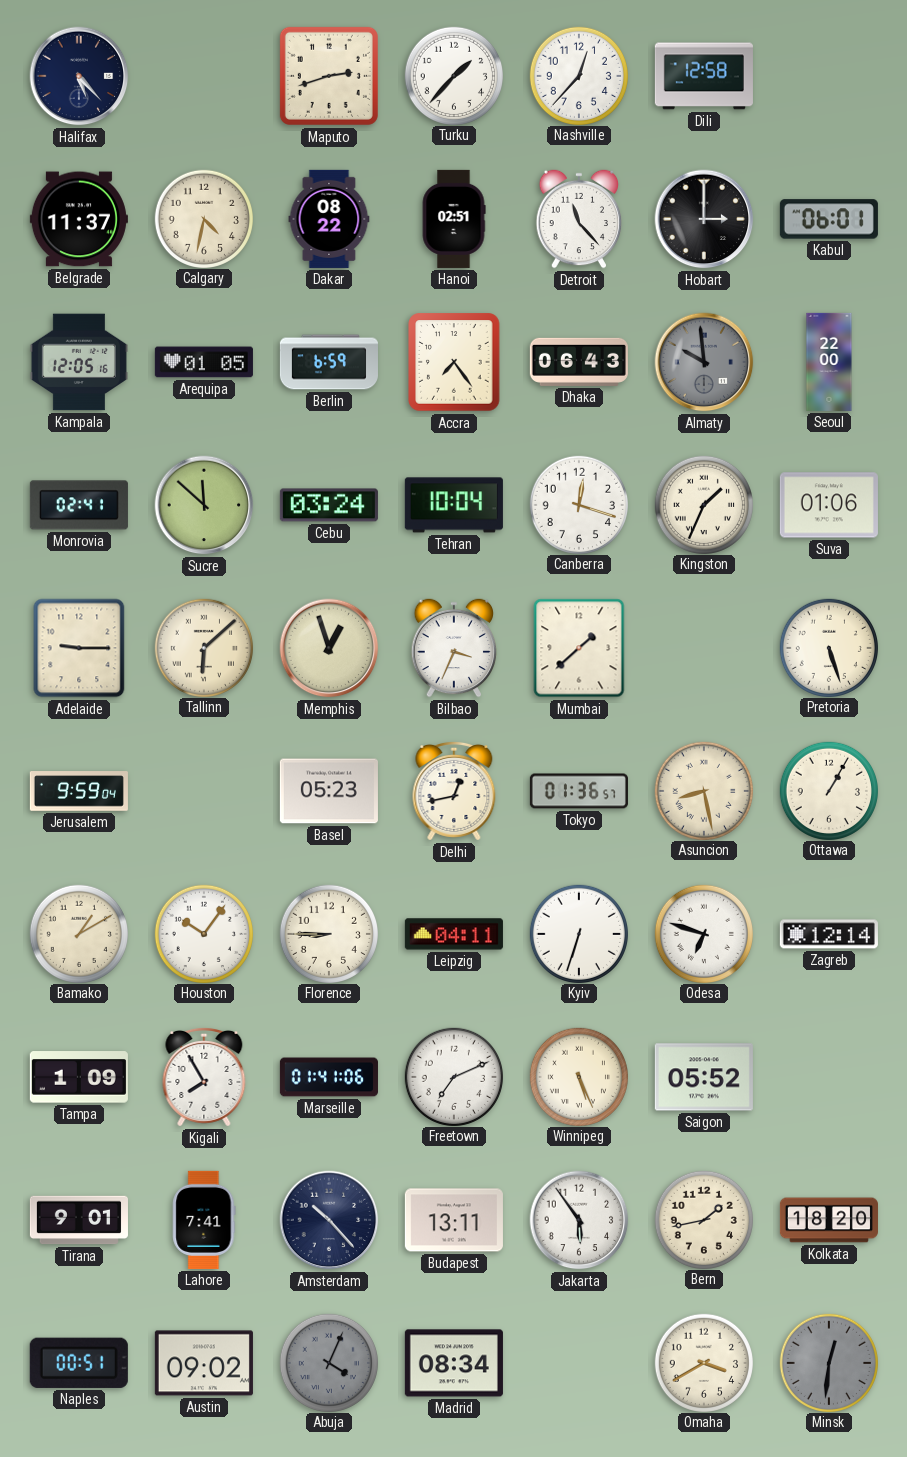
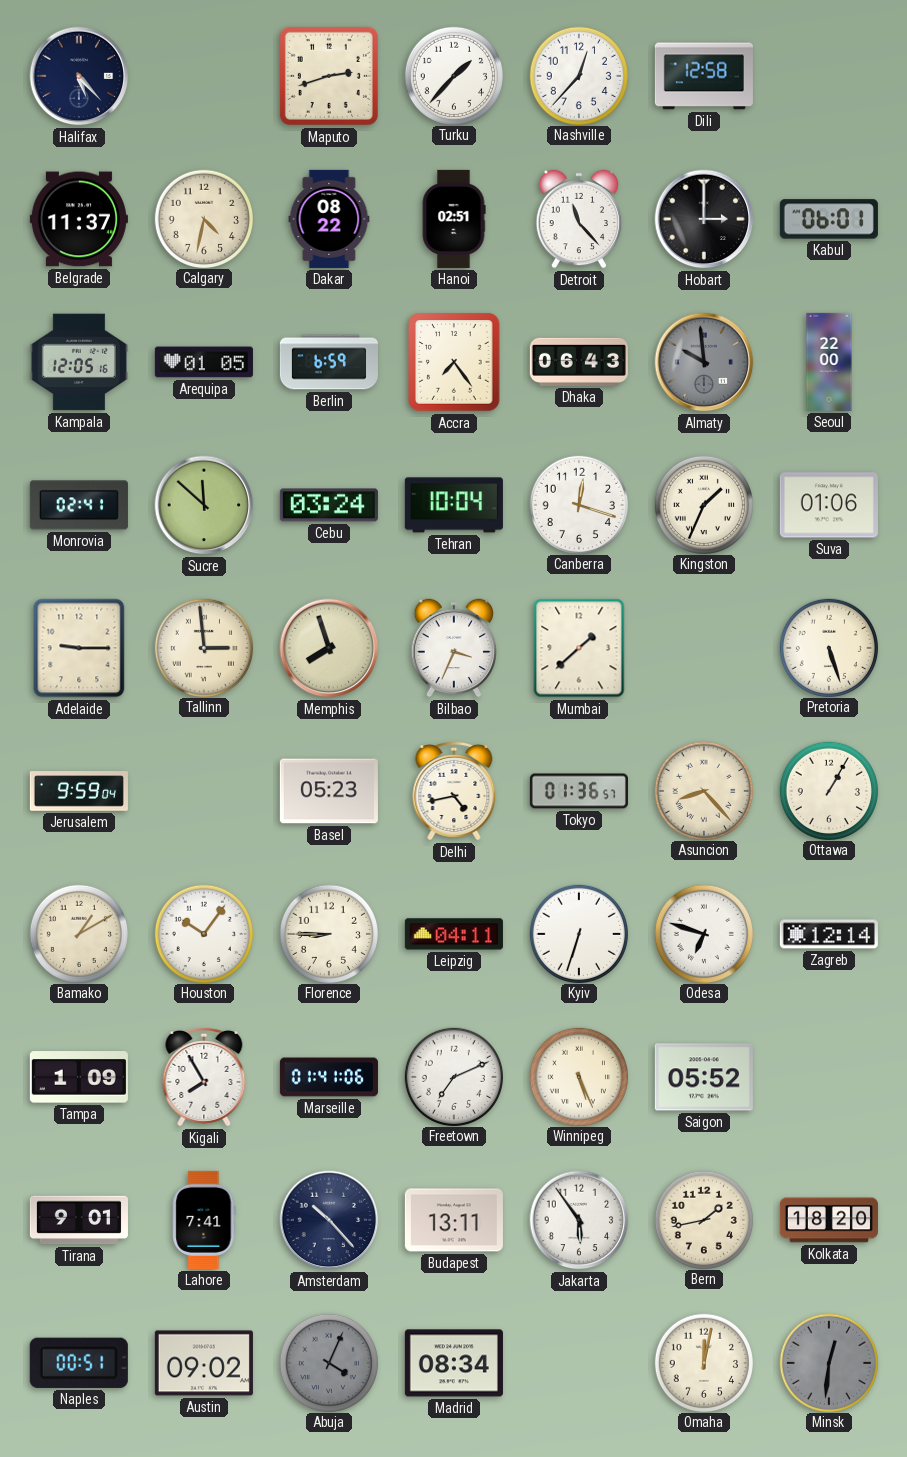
Tallinn: 6:08 -> 2:59
Memphis: 12:57 -> 7:57
Delhi: 12:43 -> 4:43
Asuncion: 8:28 -> 8:23
Omaha: 3:40 -> 12:02
